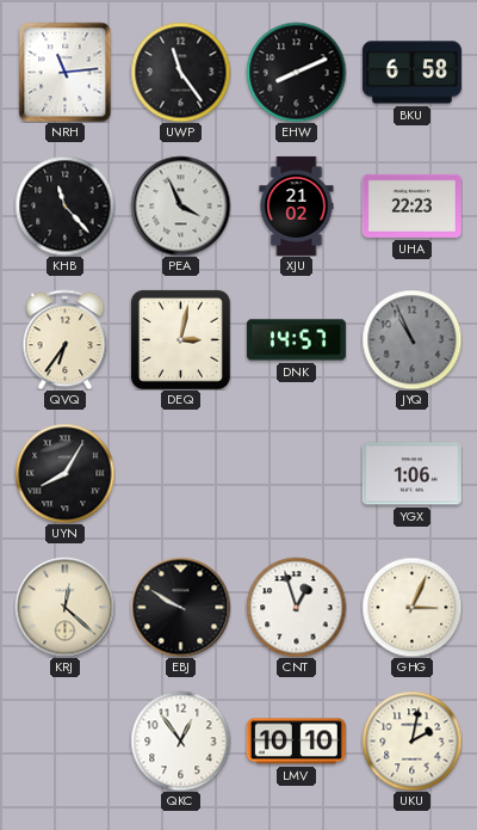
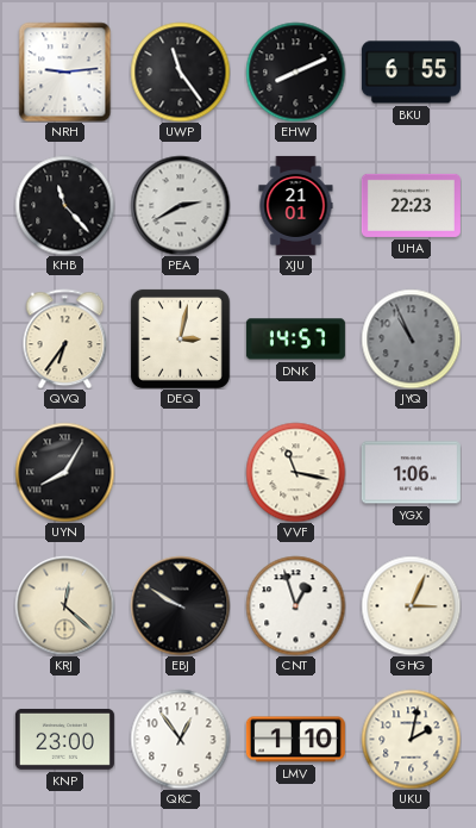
NRH: 11:14 -> 9:14
BKU: 6:58 -> 6:55
PEA: 3:56 -> 2:40
XJU: 21:02 -> 21:01
VVF: none -> 11:17
KNP: none -> 23:00
LMV: 10:10 -> 1:10
